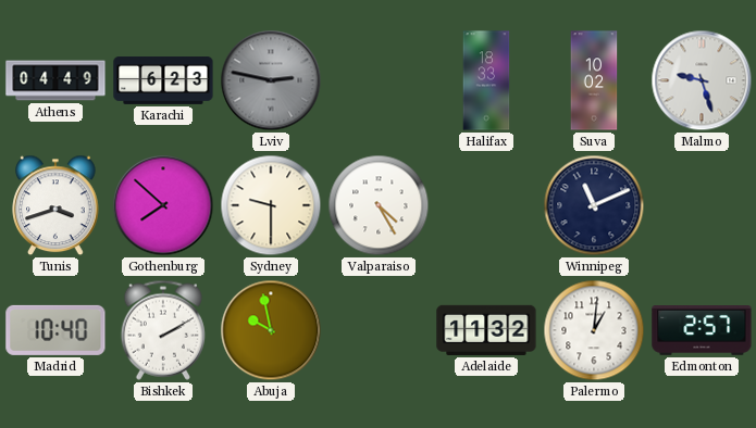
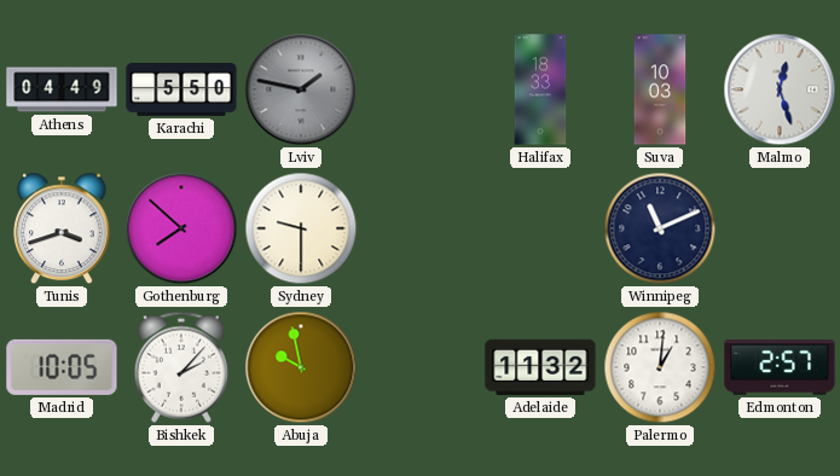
Karachi: 6:23 -> 5:50
Lviv: 2:47 -> 1:47
Suva: 10:02 -> 10:03
Malmo: 9:27 -> 12:27
Valparaiso: 4:25 -> none
Madrid: 10:40 -> 10:05
Bishkek: 2:10 -> 2:07
